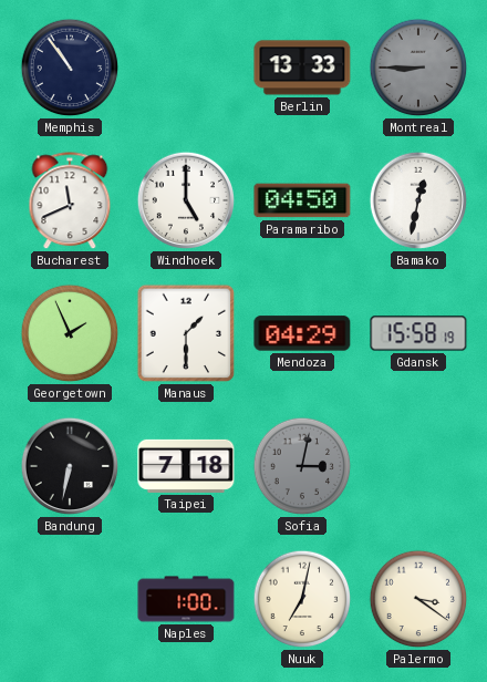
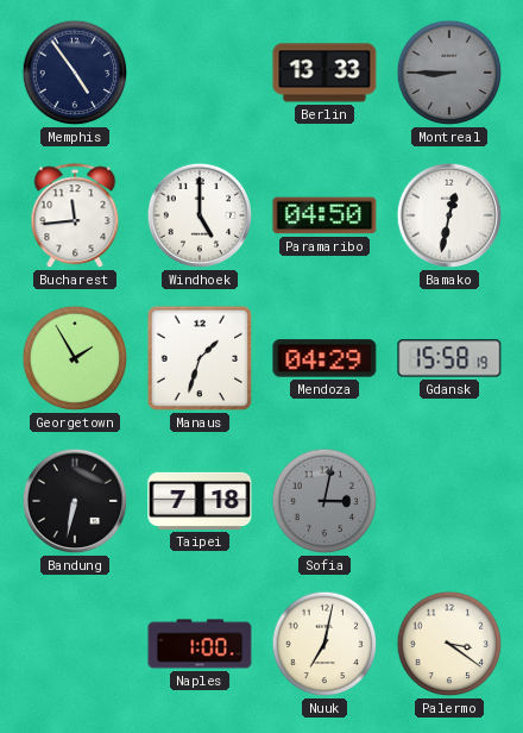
Memphis: 10:54 -> 4:54
Bucharest: 11:41 -> 11:44
Georgetown: 1:56 -> 1:55
Manaus: 1:30 -> 1:33
